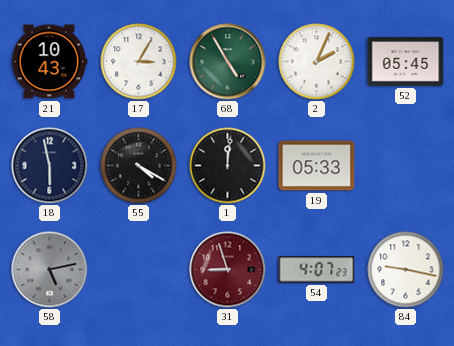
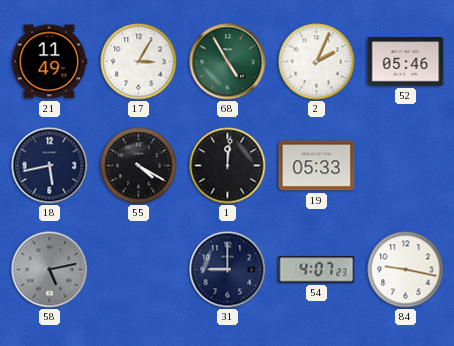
21: 10:43 -> 11:49
52: 05:45 -> 05:46
18: 5:58 -> 5:43
31: 8:57 -> 9:00
31 dial: burgundy -> navy
